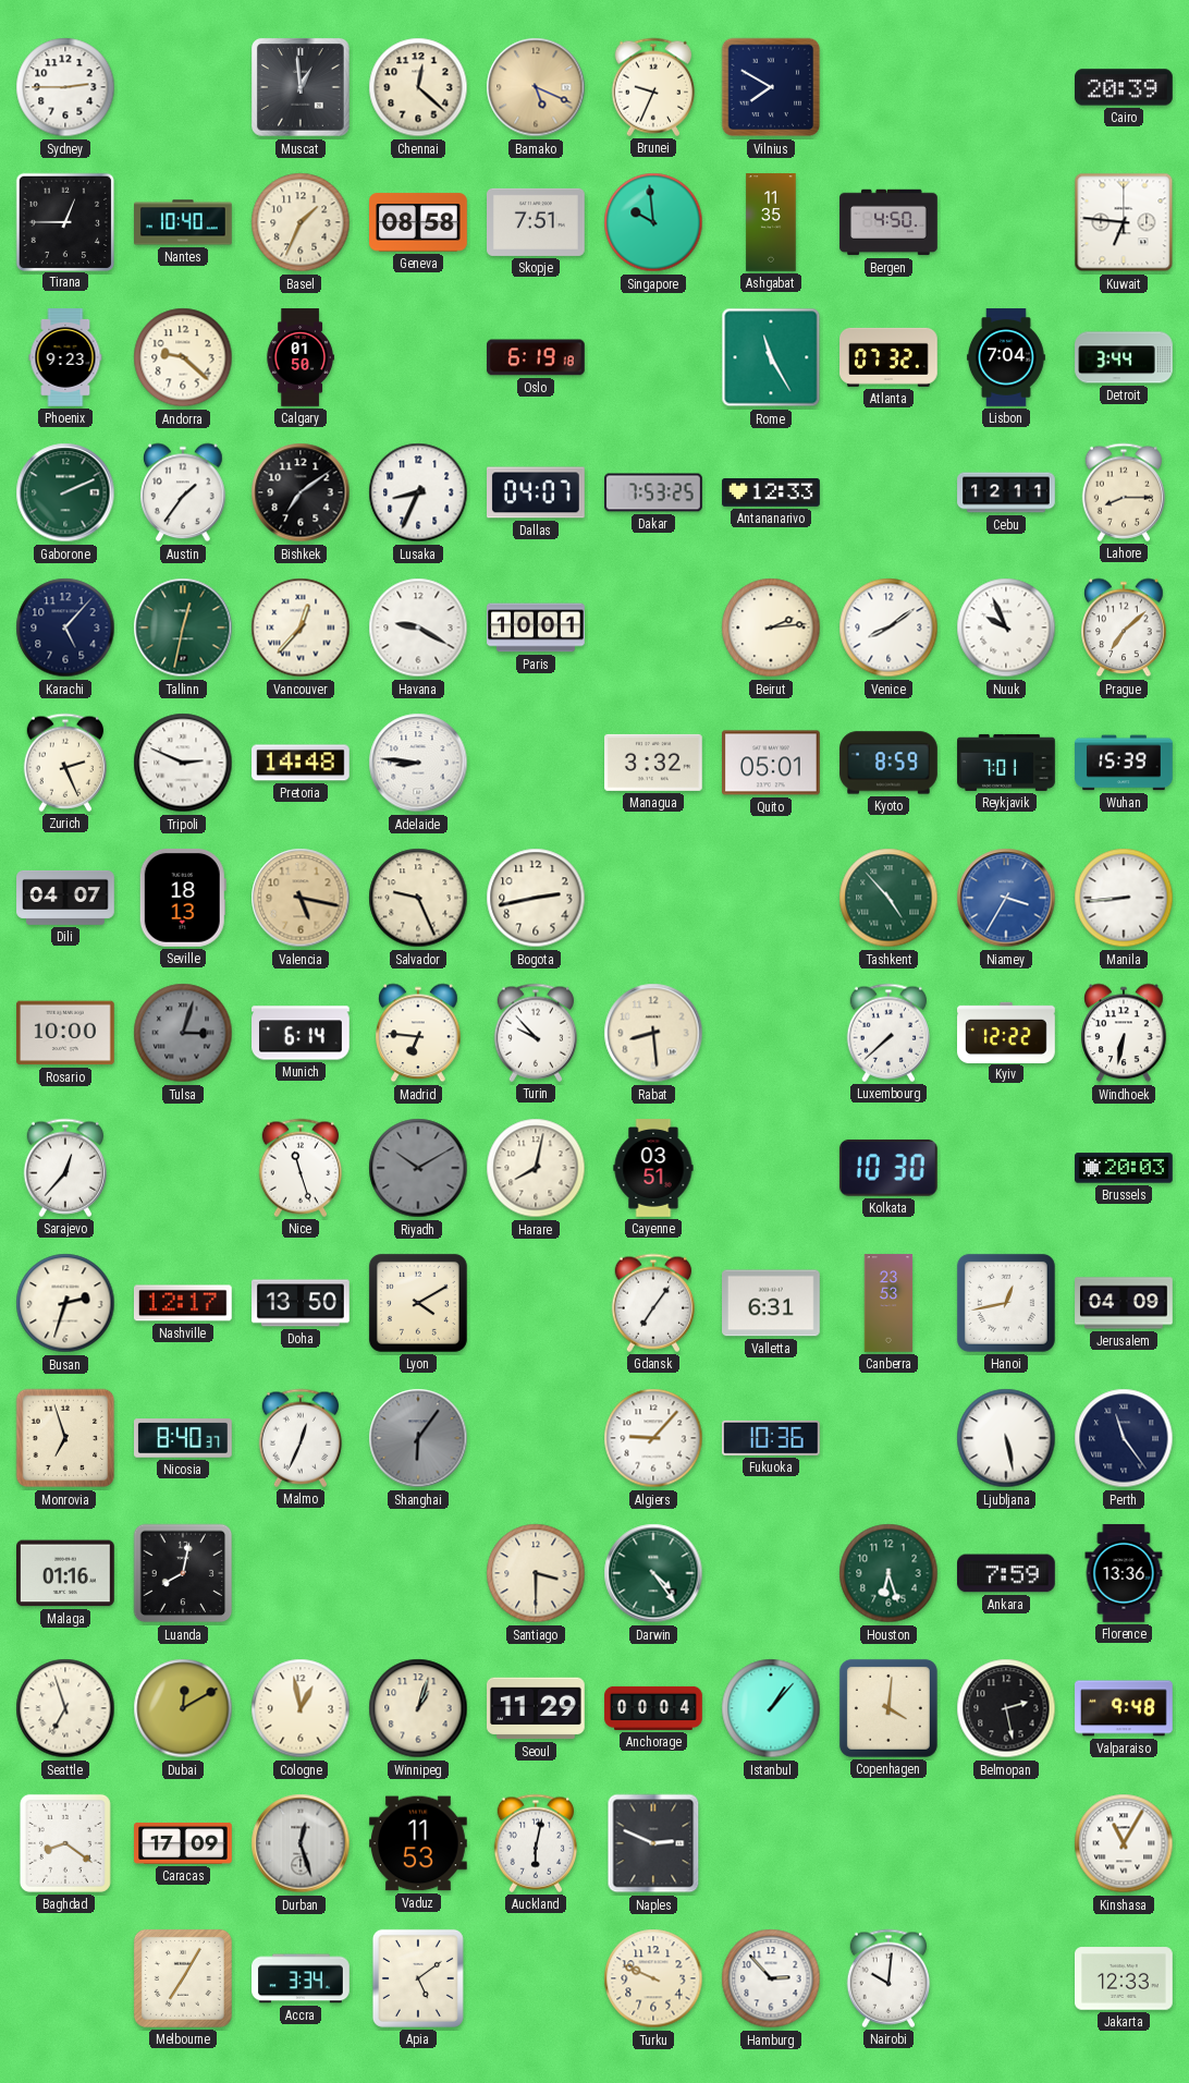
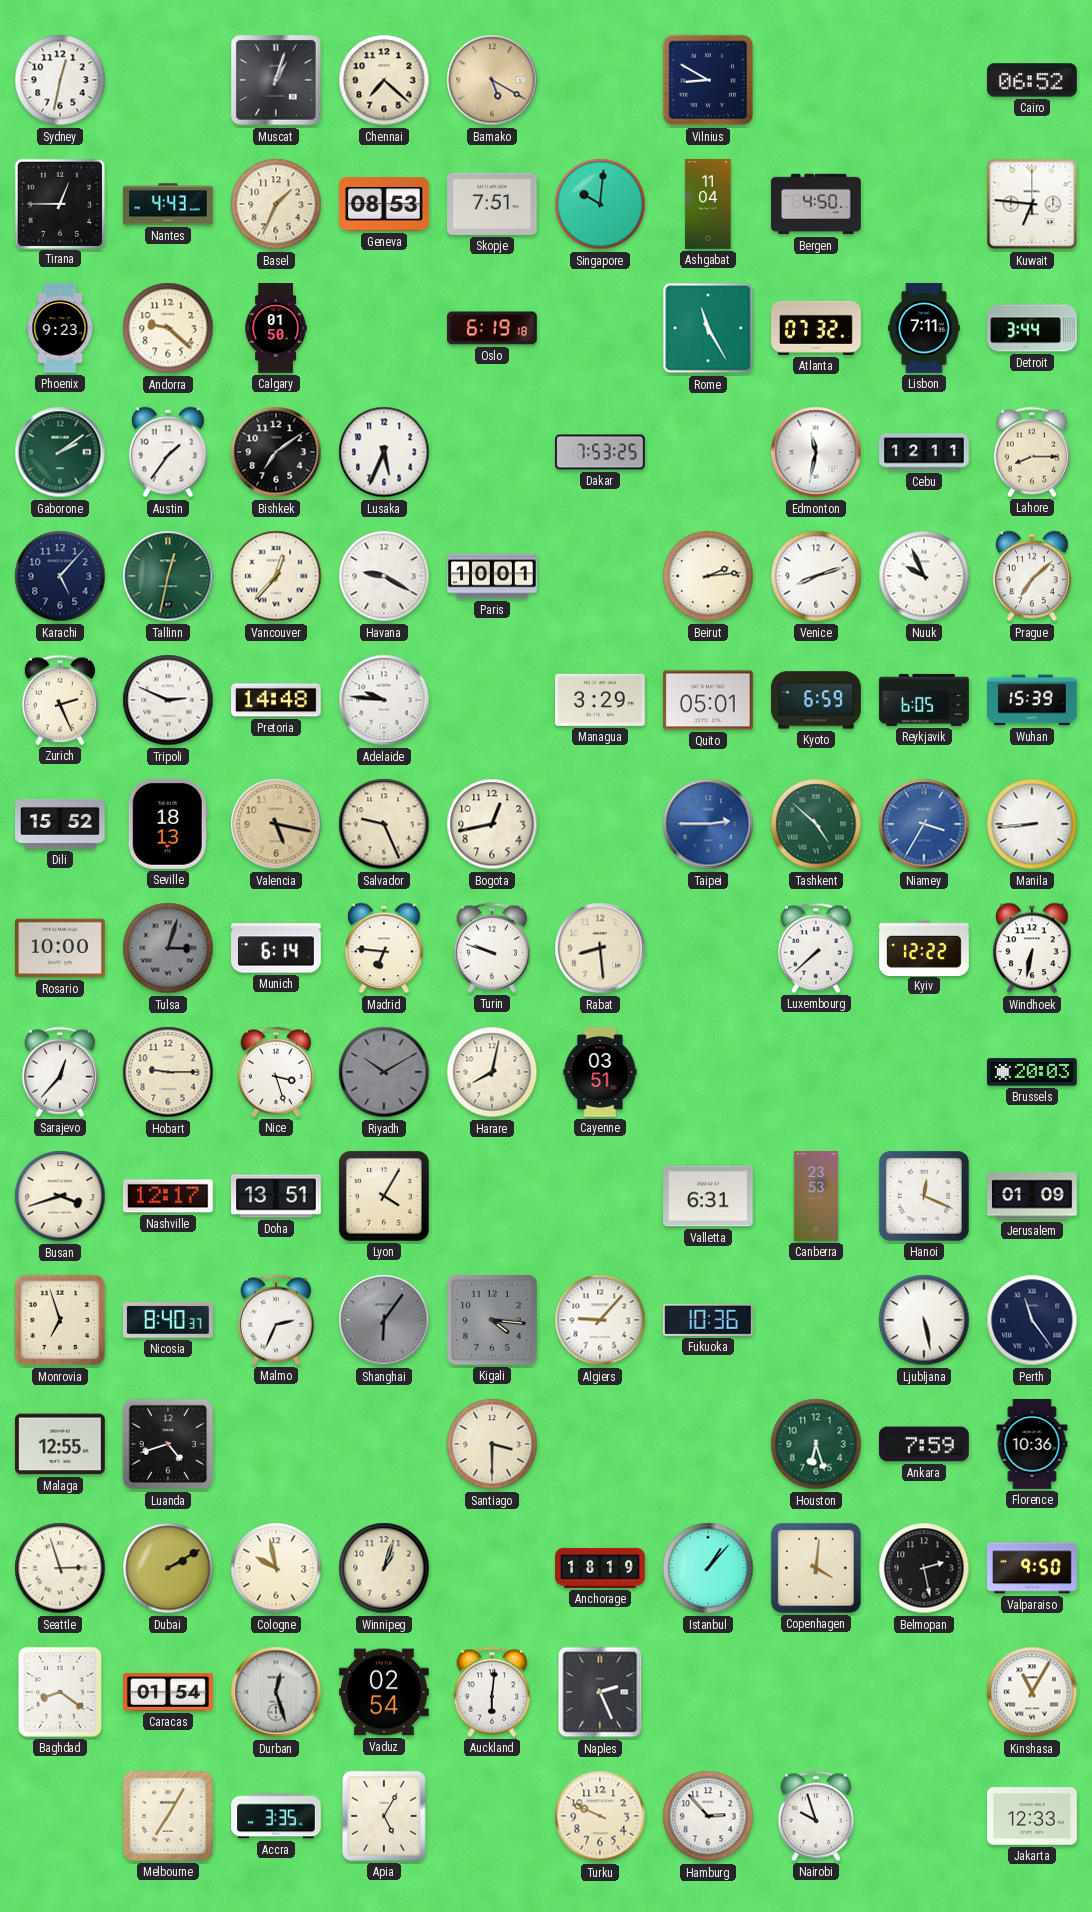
Sydney: 2:45 -> 12:32
Muscat: 12:59 -> 1:03
Chennai: 12:22 -> 7:22
Bamako: 5:19 -> 5:20
Brunei: 9:34 -> none
Vilnius: 7:50 -> 8:50
Cairo: 20:39 -> 06:52
Nantes: 10:40 -> 4:43
Geneva: 08:58 -> 08:53
Singapore: 9:59 -> 10:01
Ashgabat: 11:35 -> 11:04
Lisbon: 7:04 -> 7:11
Gaborone: 2:11 -> 2:09
Lusaka: 8:34 -> 5:34
Dallas: 04:07 -> none
Antananarivo: 12:33 -> none
Edmonton: none -> 11:32
Venice: 8:09 -> 8:12
Adelaide: 8:46 -> 9:46
Managua: 3:32 -> 3:29
Kyoto: 8:59 -> 6:59
Reykjavik: 7:01 -> 6:05
Dili: 04:07 -> 15:52
Bogota: 2:43 -> 12:43
Taipei: none -> 2:45
Tashkent: 4:53 -> 4:52
Turin: 9:53 -> 9:48
Hobart: none -> 9:15
Nice: 11:27 -> 3:27
Kolkata: 10:30 -> none
Busan: 2:33 -> 3:42
Doha: 13:50 -> 13:51
Lyon: 4:10 -> 4:05
Gdansk: 7:06 -> none
Hanoi: 12:43 -> 12:19
Jerusalem: 04:09 -> 01:09
Malmo: 12:34 -> 2:34
Kigali: none -> 4:16
Malaga: 01:16 -> 12:55
Luanda: 8:02 -> 4:42
Darwin: 4:24 -> none
Florence: 13:36 -> 10:36
Seattle: 6:57 -> 2:57
Dubai: 12:10 -> 2:10
Cologne: 12:58 -> 9:58
Seoul: 11:29 -> none
Anchorage: 00:04 -> 18:19
Valparaiso: 9:48 -> 9:50
Caracas: 17:09 -> 01:54
Vaduz: 11:53 -> 02:54
Auckland: 6:02 -> 6:01
Naples: 2:49 -> 2:26
Accra: 3:34 -> 3:35
Apia: 5:09 -> 5:05
Nairobi: 10:01 -> 9:57
